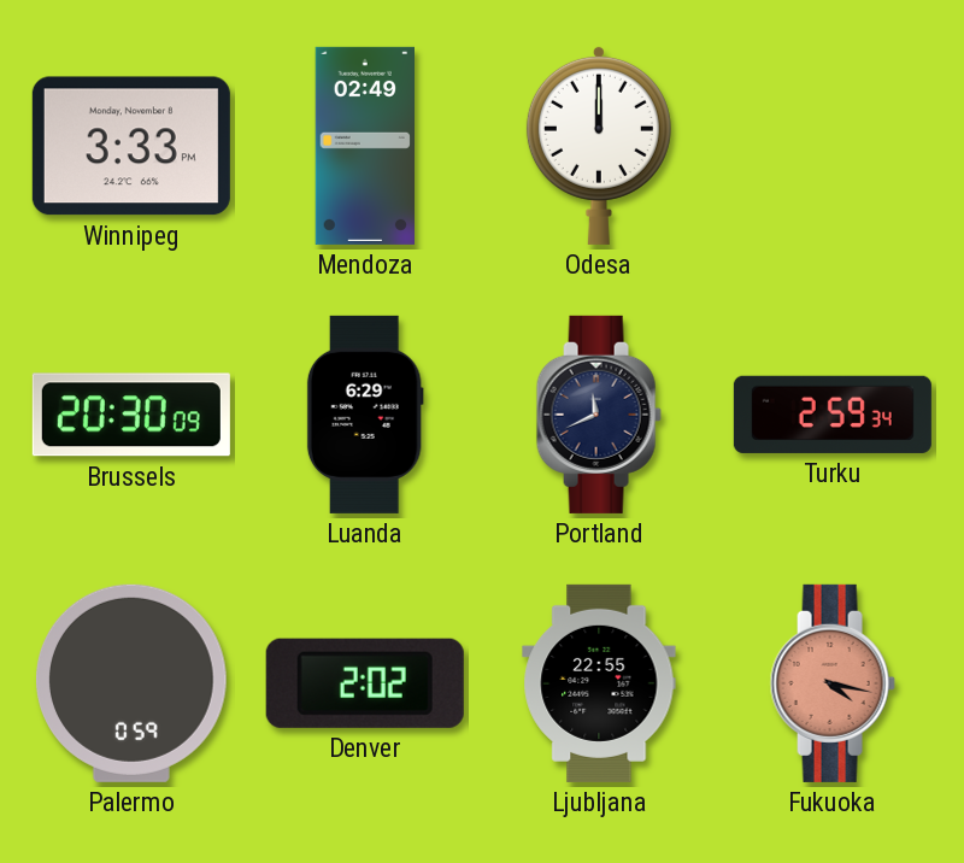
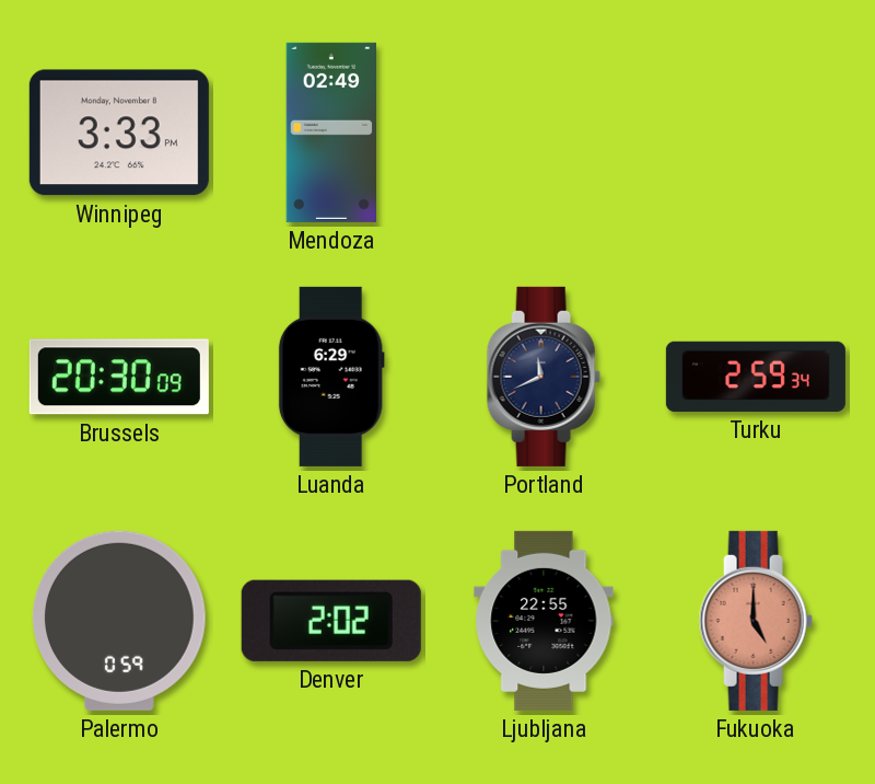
Odesa: 12:00 -> none
Fukuoka: 4:17 -> 5:00
